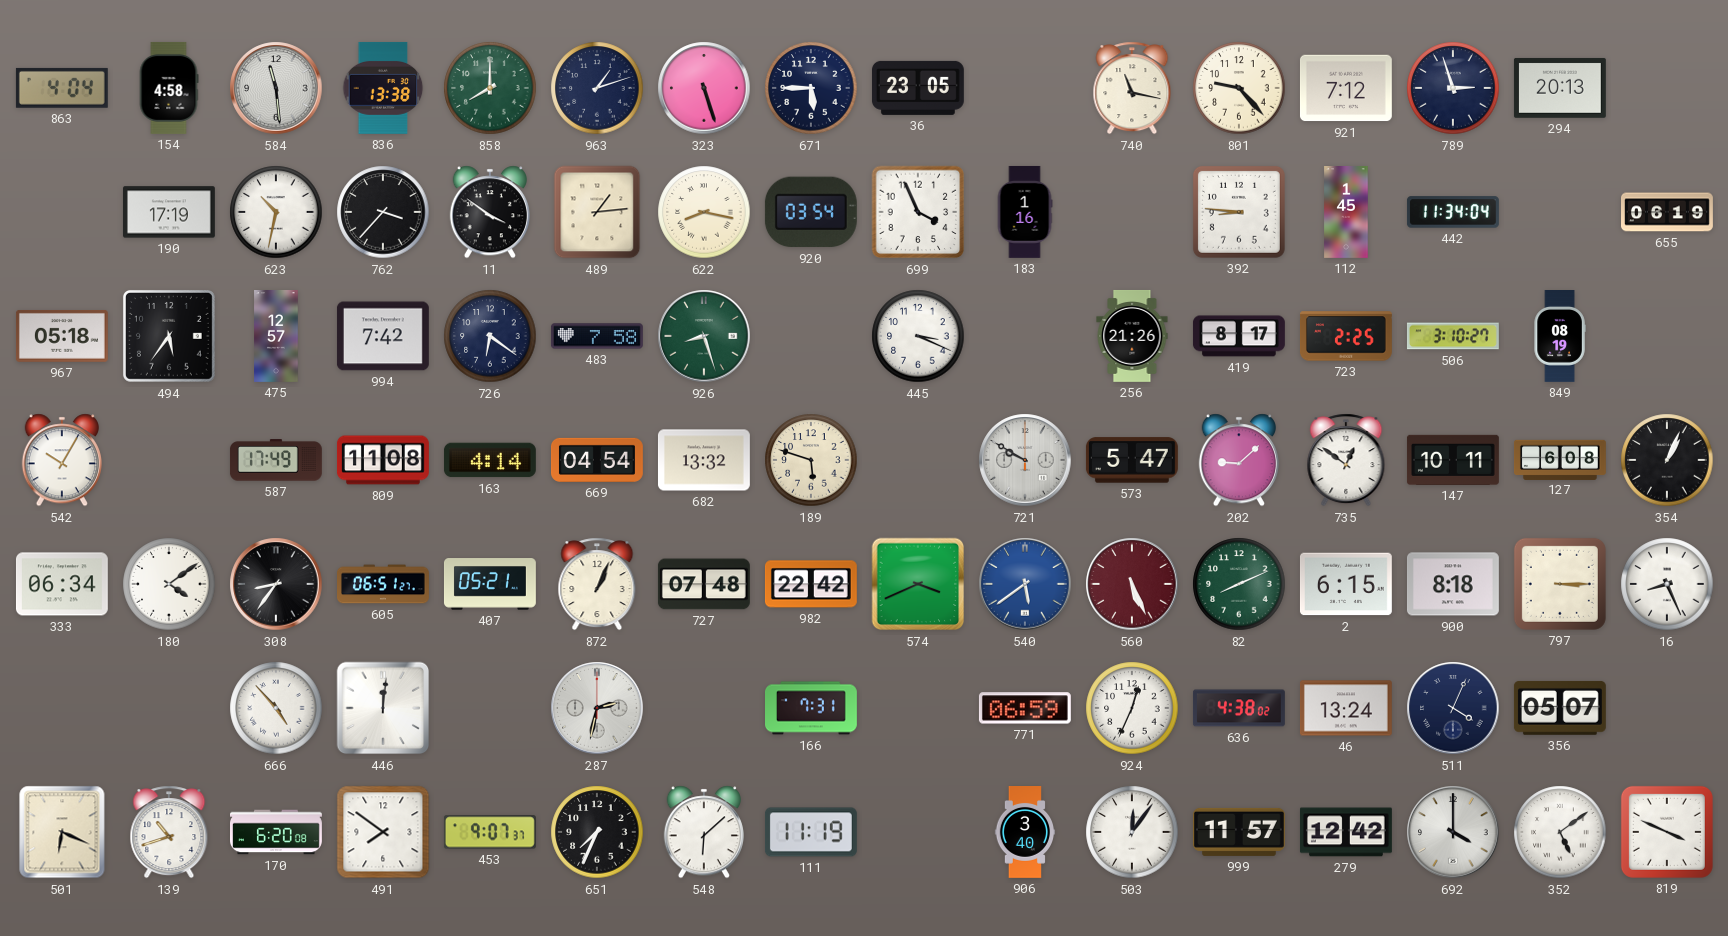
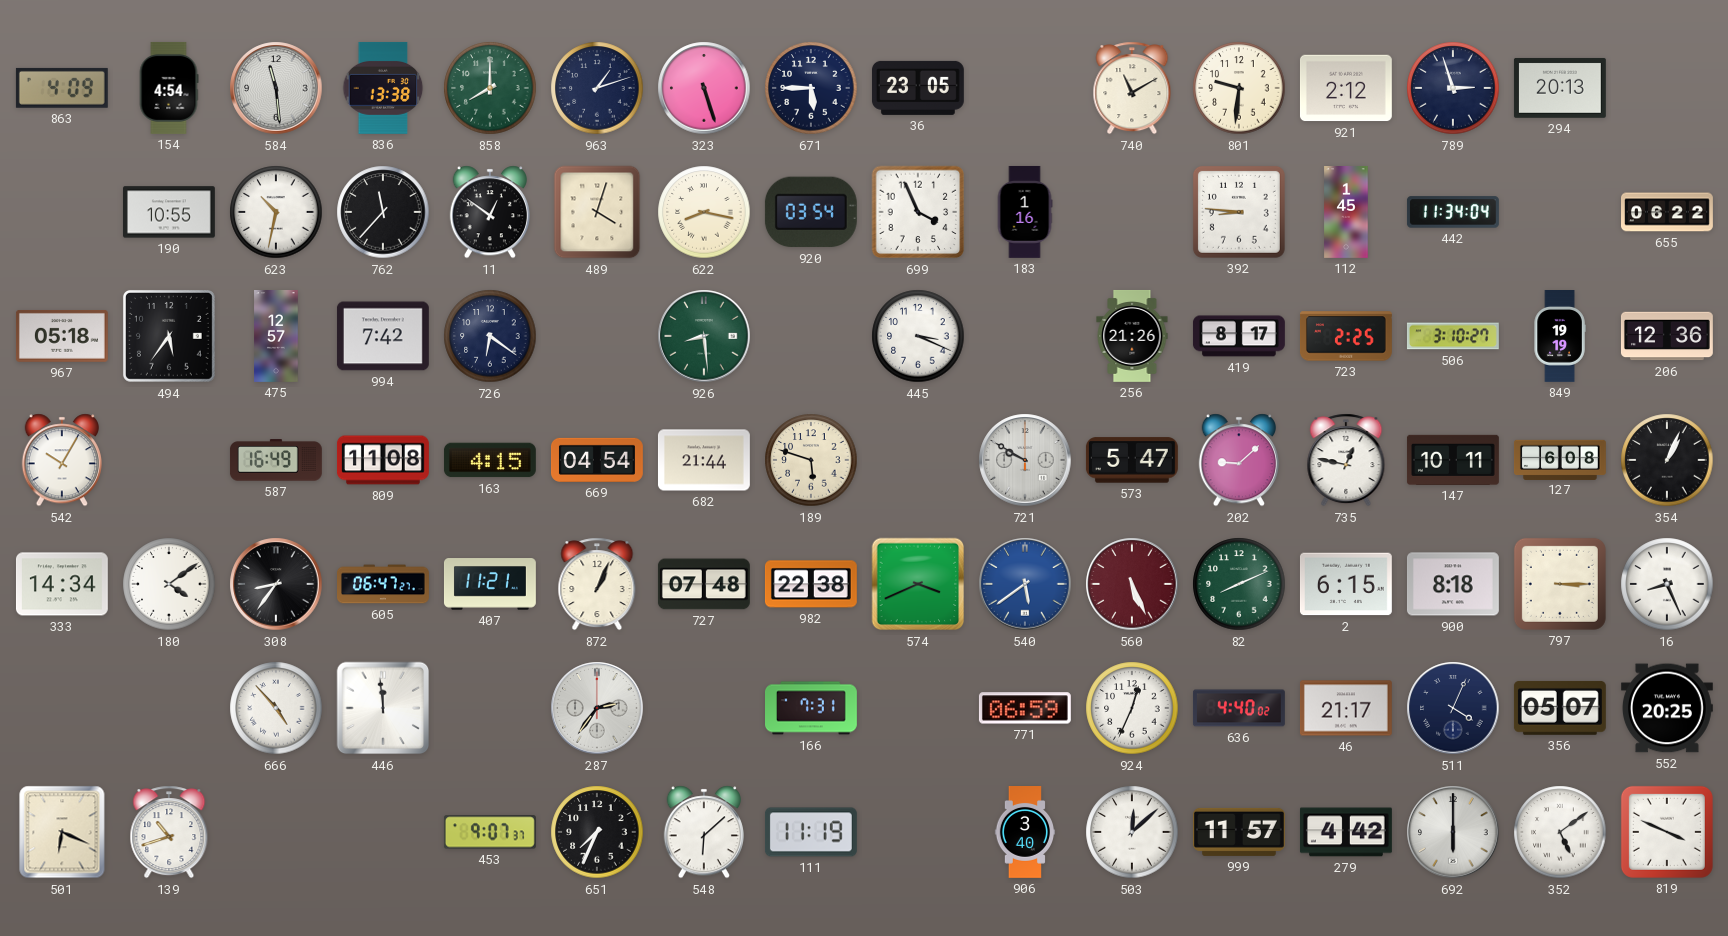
863: 4:04 -> 4:09
154: 4:58 -> 4:54
740: 11:17 -> 11:10
801: 9:23 -> 9:31
921: 7:12 -> 2:12
190: 17:19 -> 10:55
762: 3:37 -> 11:37
11: 3:51 -> 12:51
489: 1:14 -> 4:03
655: 06:19 -> 06:22
483: 7:58 -> none
926: 8:27 -> 8:29
849: 08:19 -> 19:19
206: none -> 12:36
587: 17:49 -> 16:49
163: 4:14 -> 4:15
682: 13:32 -> 21:44
735: 12:51 -> 12:47
333: 06:34 -> 14:34
605: 06:51 -> 06:47
407: 05:21 -> 11:21
982: 22:42 -> 22:38
446: 12:01 -> 11:59
287: 2:32 -> 2:36
636: 4:38 -> 4:40
46: 13:24 -> 21:17
552: none -> 20:25
170: 6:20 -> none
491: 7:51 -> none
503: 12:06 -> 12:08
279: 12:42 -> 4:42
692: 4:00 -> 6:00
